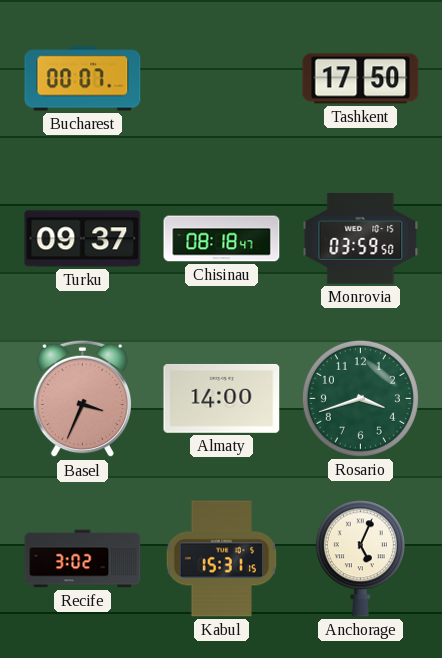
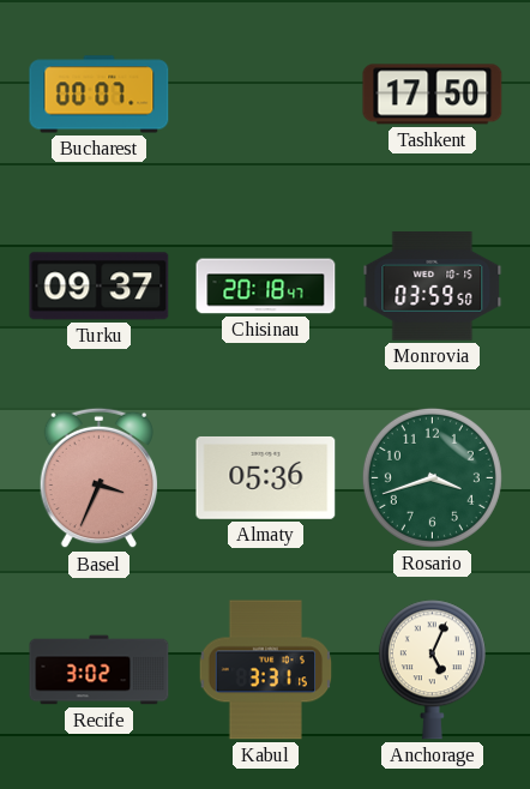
Chisinau: 08:18 -> 20:18
Almaty: 14:00 -> 05:36
Kabul: 15:31 -> 3:31
